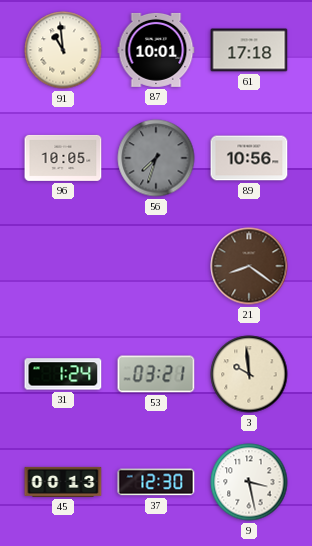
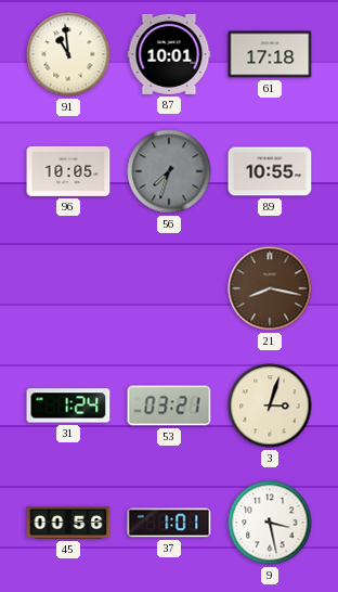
89: 10:56 -> 10:55
21: 8:21 -> 8:17
3: 9:59 -> 3:03
45: 00:13 -> 00:56
37: 12:30 -> 1:01
